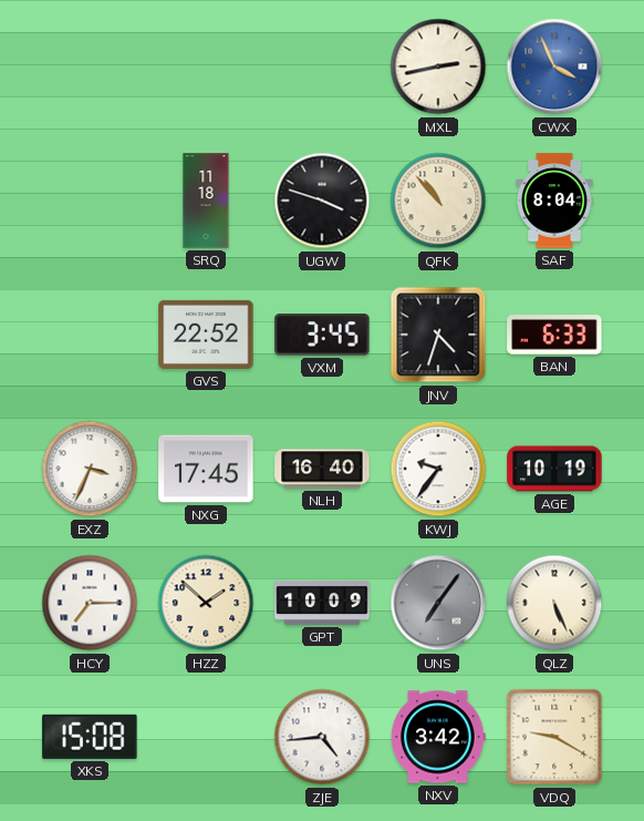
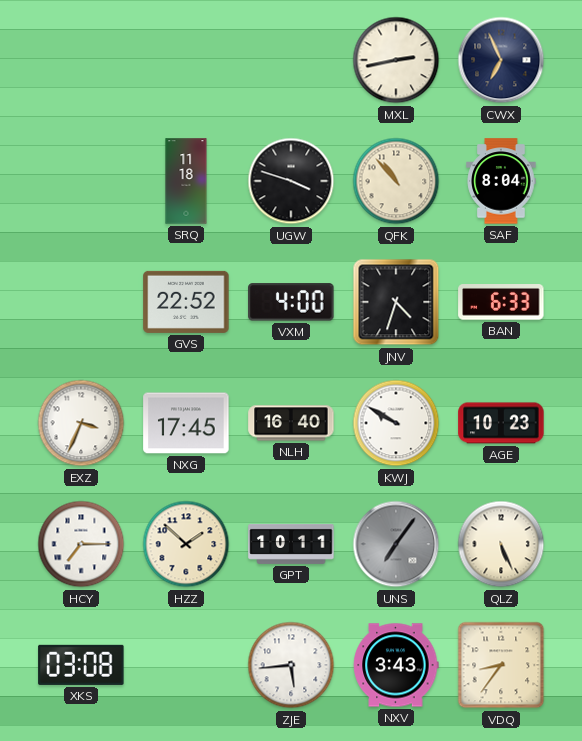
CWX: 3:56 -> 6:56
CWX dial: blue -> navy
VXM: 3:45 -> 4:00
KWJ: 9:36 -> 9:50
AGE: 10:19 -> 10:23
GPT: 10:09 -> 10:11
XKS: 15:08 -> 03:08
ZJE: 4:44 -> 5:44
NXV: 3:42 -> 3:43
VDQ: 9:20 -> 8:36
